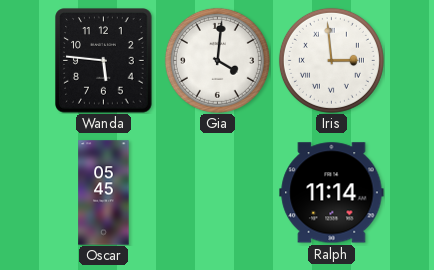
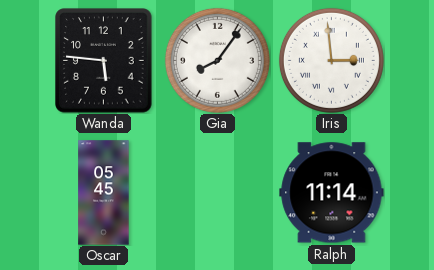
Gia: 4:01 -> 8:06
